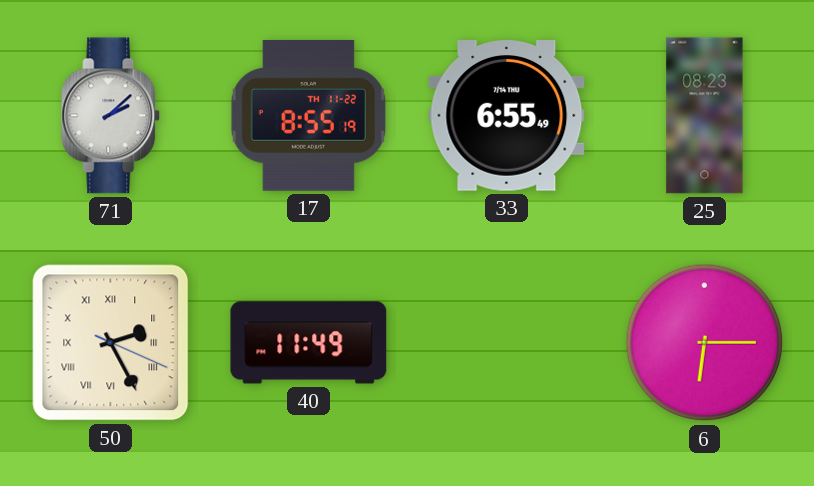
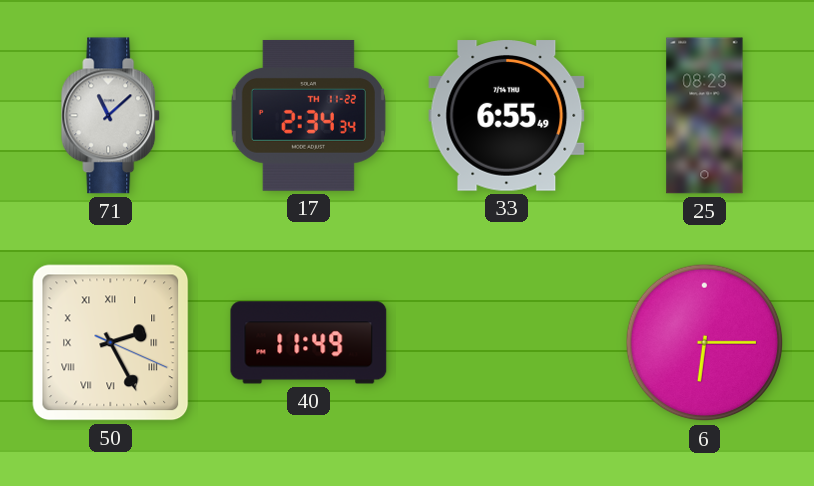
71: 2:08 -> 11:08
17: 8:55 -> 2:34
